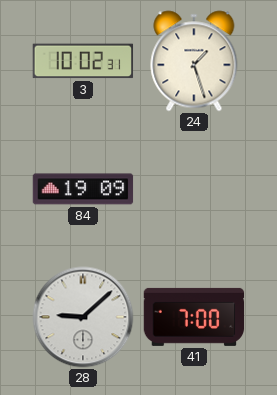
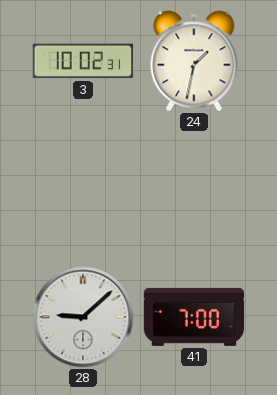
24: 1:27 -> 1:32
84: 19:09 -> none
